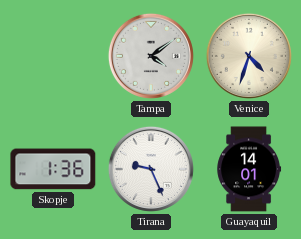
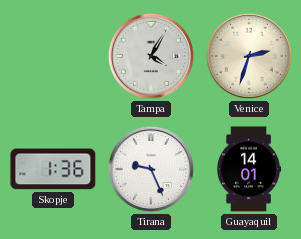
Tampa: 4:09 -> 4:05
Venice: 4:33 -> 2:33
